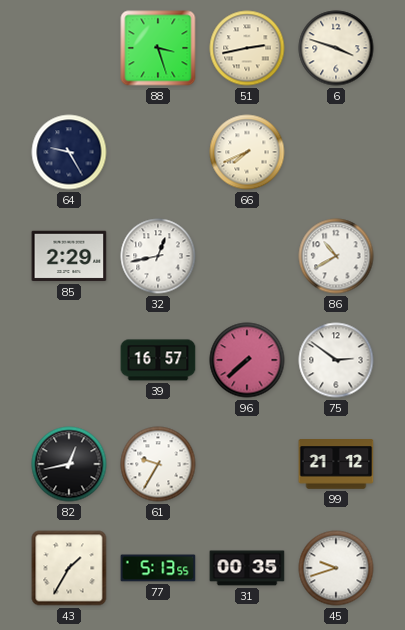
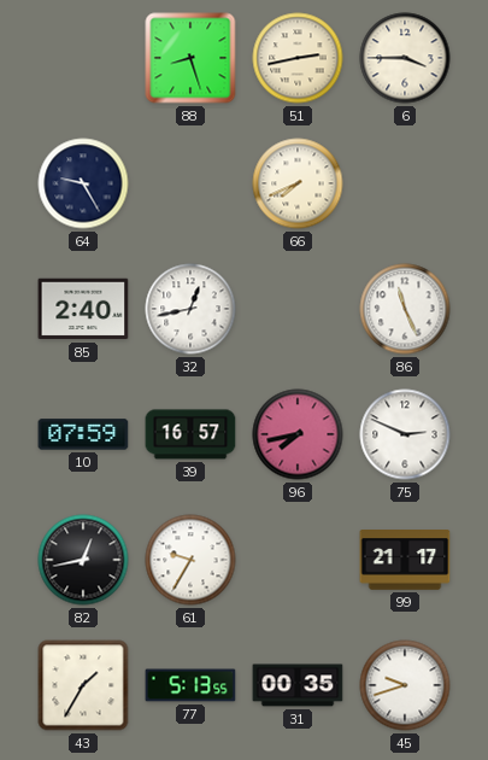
88: 3:27 -> 8:27
6: 3:48 -> 3:45
85: 2:29 -> 2:40
86: 10:40 -> 11:26
10: none -> 07:59
96: 7:38 -> 7:43
75: 2:51 -> 2:49
99: 21:12 -> 21:17
